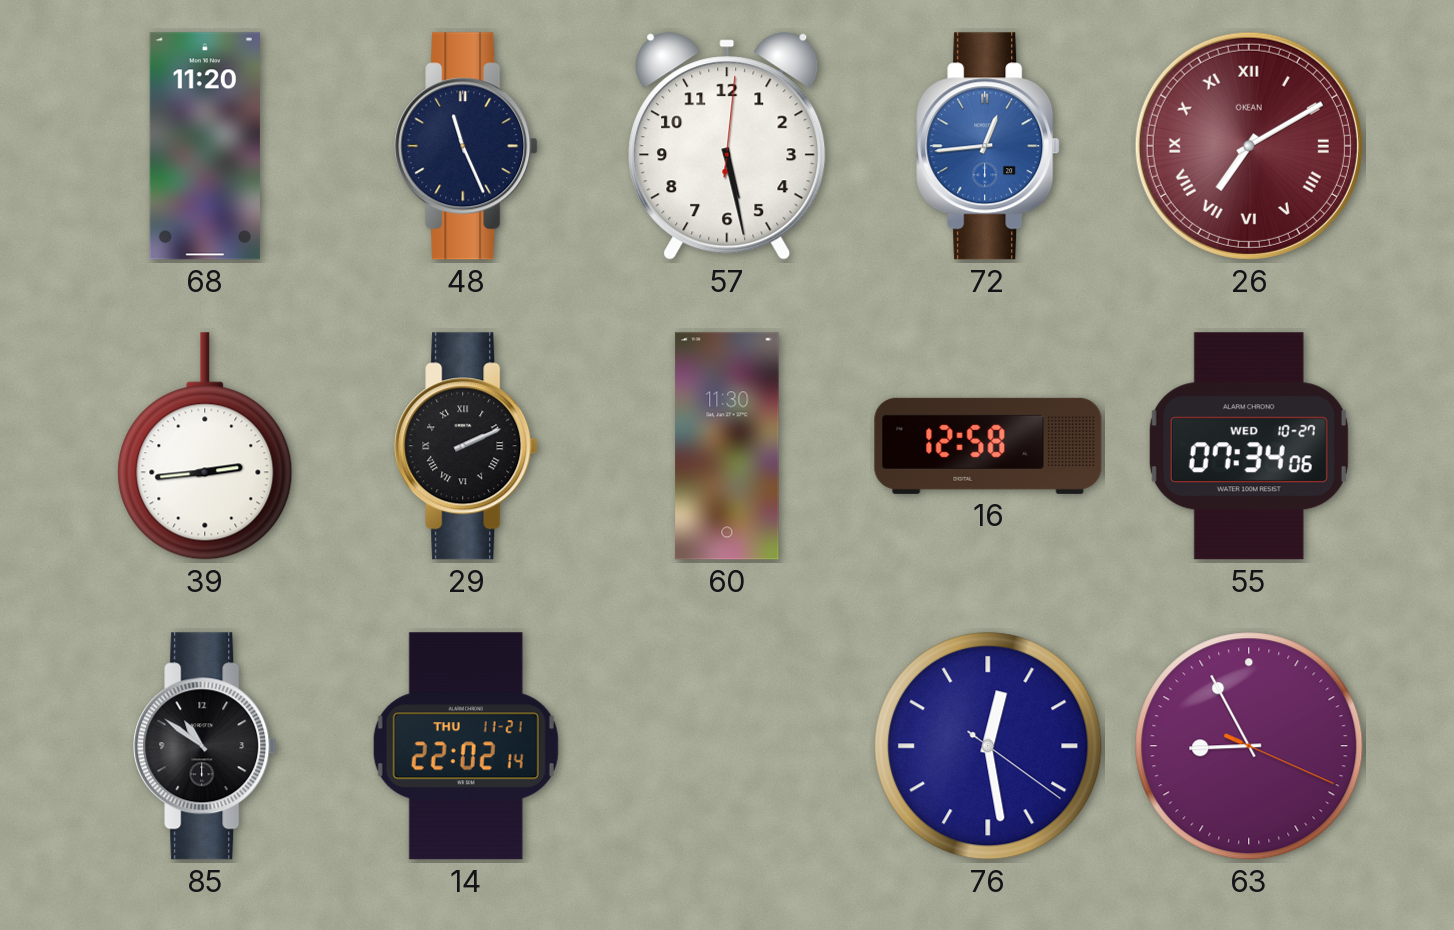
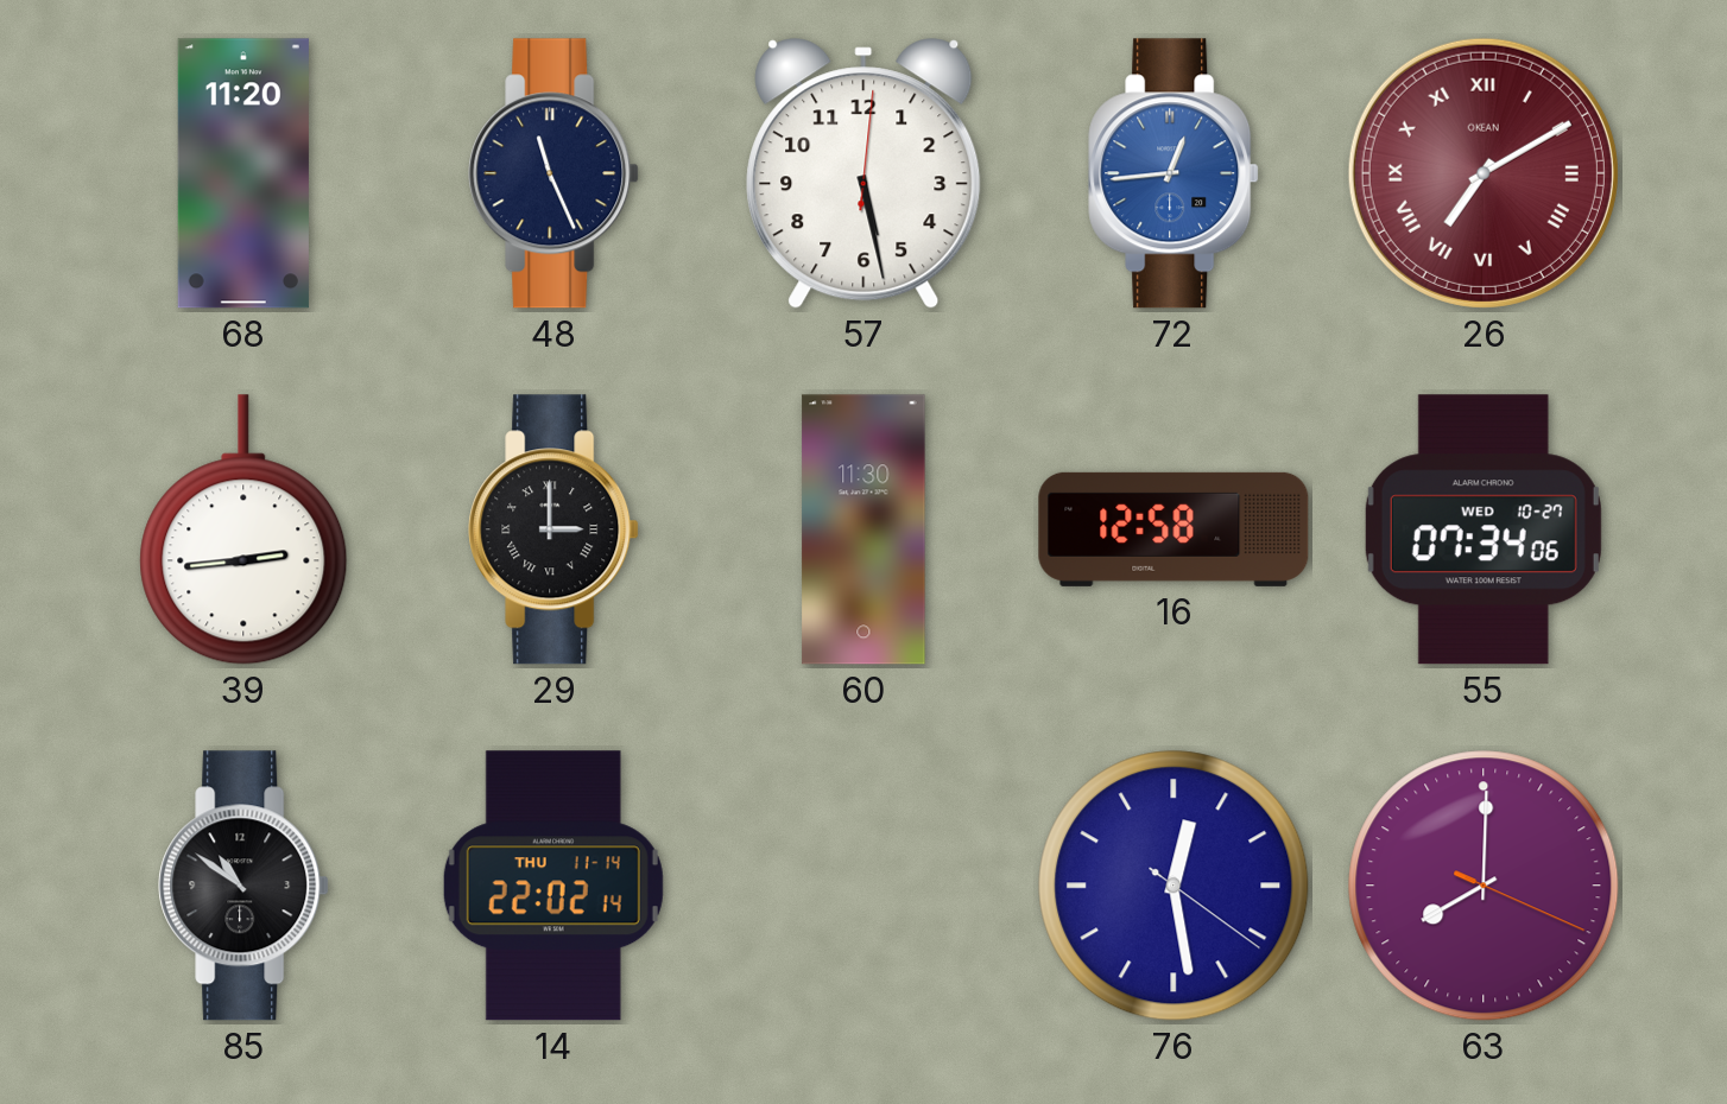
29: 2:11 -> 3:00
14 date: THU 11-21 -> THU 11-14
63: 8:55 -> 8:00
